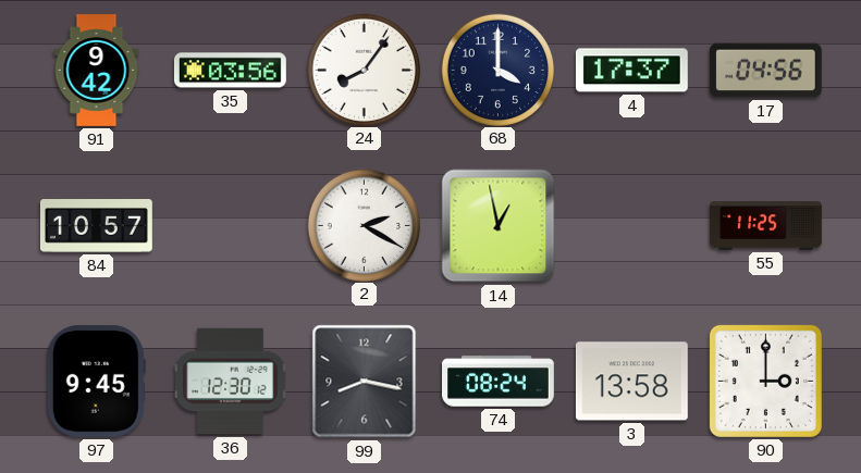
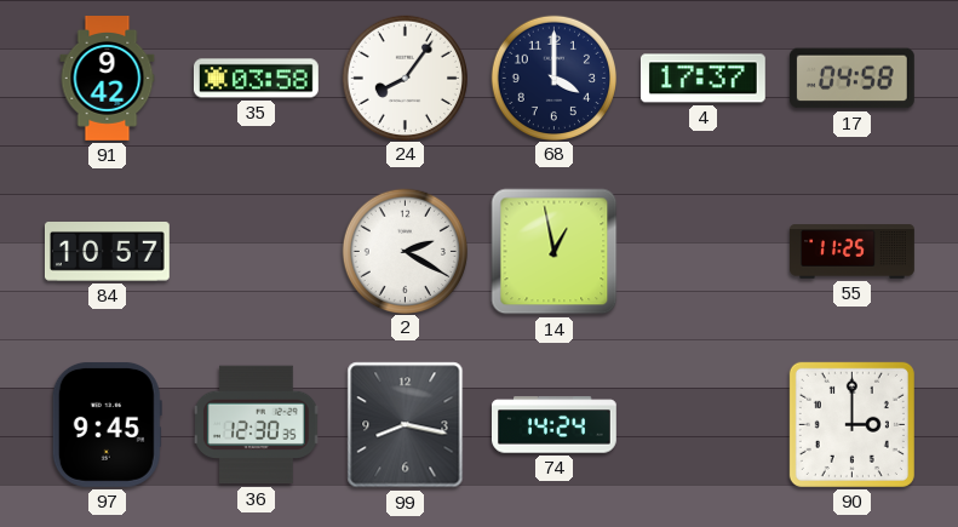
35: 03:56 -> 03:58
17: 04:56 -> 04:58
36: 12:30:12 -> 12:30:35
74: 08:24 -> 14:24
3: 13:58 -> none
